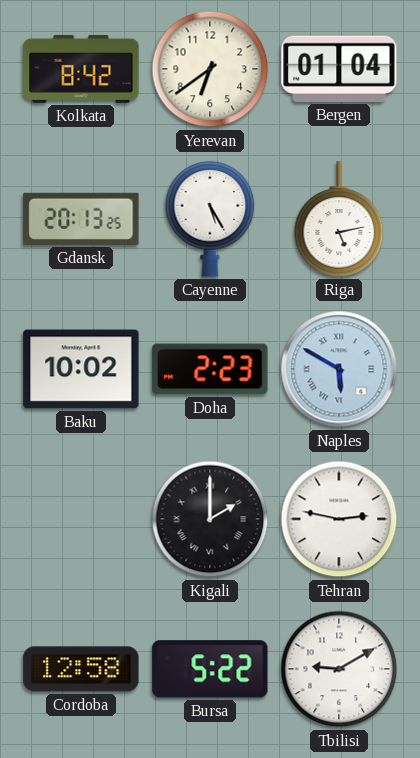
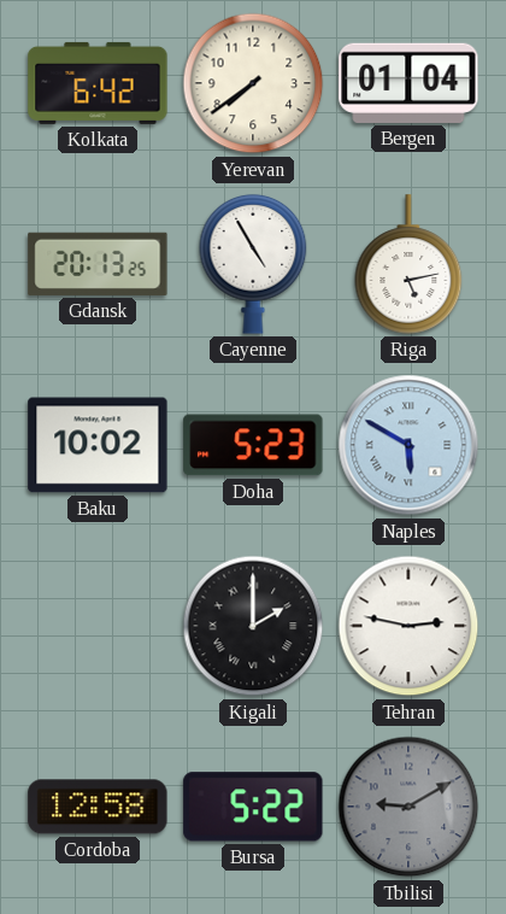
Kolkata: 8:42 -> 6:42
Yerevan: 6:39 -> 7:39
Cayenne: 5:25 -> 4:55
Doha: 2:23 -> 5:23
Tbilisi dial: white -> grey
